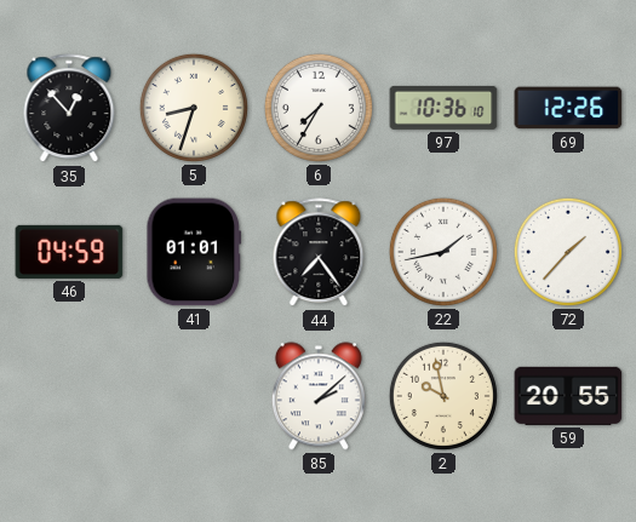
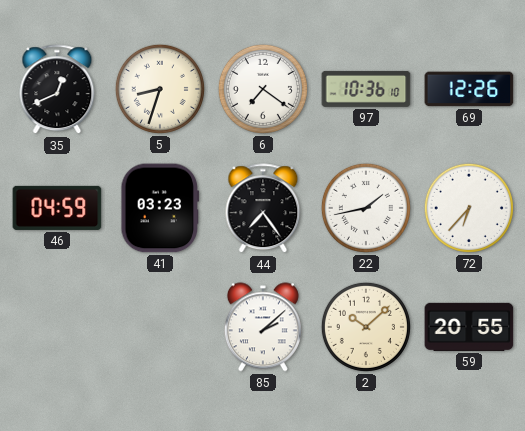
35: 12:53 -> 12:41
6: 7:35 -> 7:21
41: 01:01 -> 03:23
72: 1:37 -> 6:37
2: 9:58 -> 10:08
